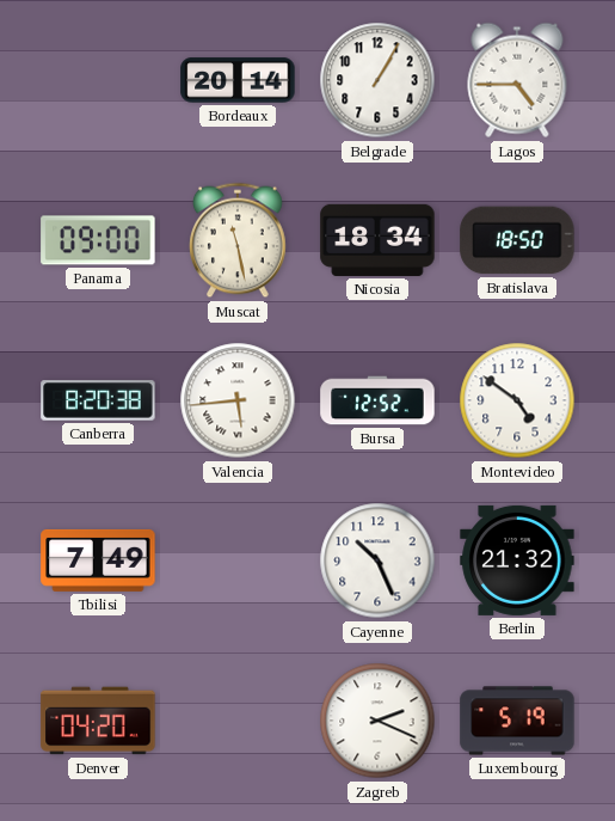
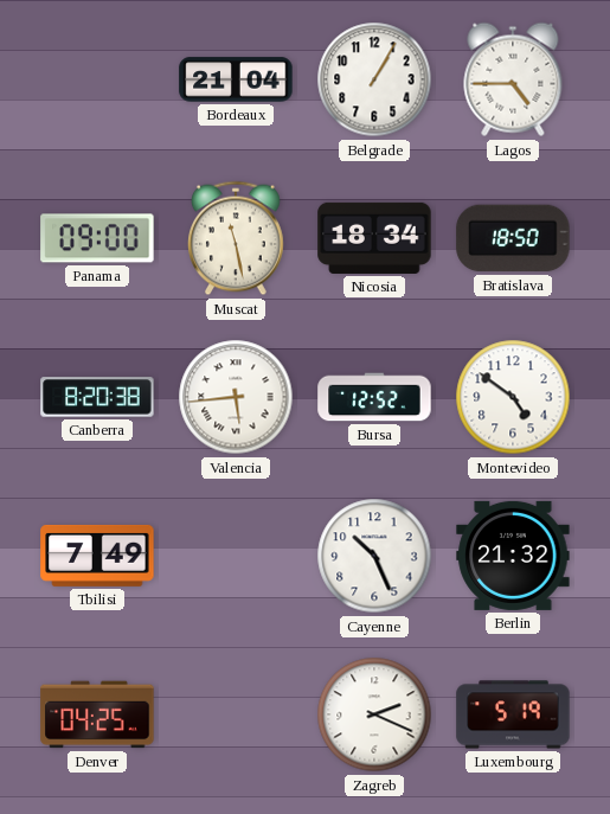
Bordeaux: 20:14 -> 21:04
Denver: 04:20 -> 04:25
